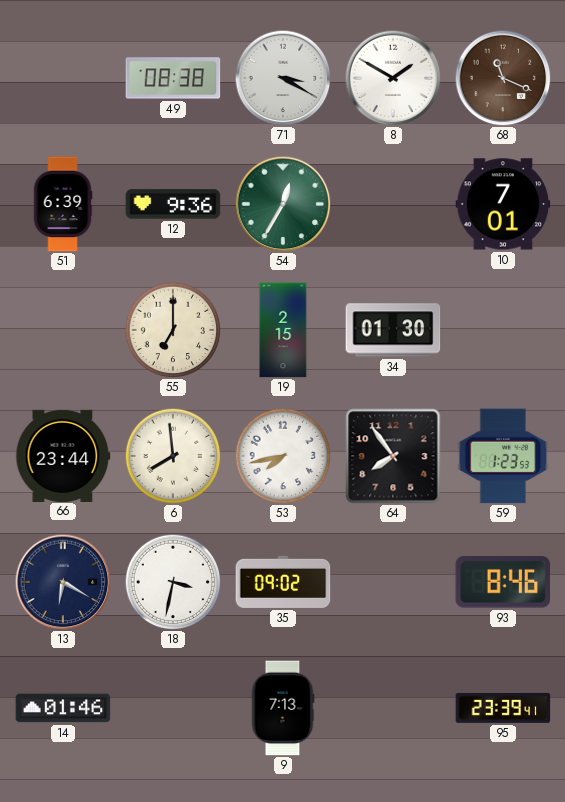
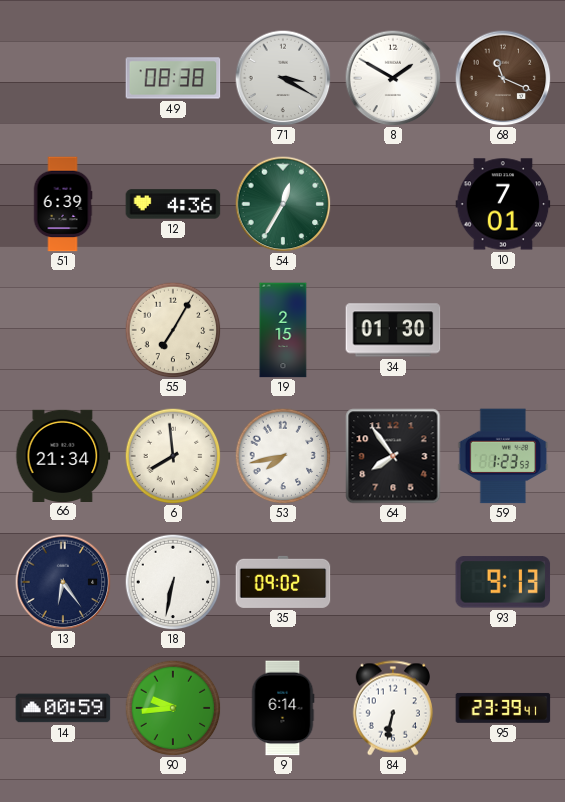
12: 9:36 -> 4:36
55: 7:00 -> 7:05
66: 23:44 -> 21:34
13: 6:20 -> 6:24
18: 3:32 -> 6:32
93: 8:46 -> 9:13
14: 01:46 -> 00:59
90: none -> 9:44
9: 7:13 -> 6:14
84: none -> 6:32
